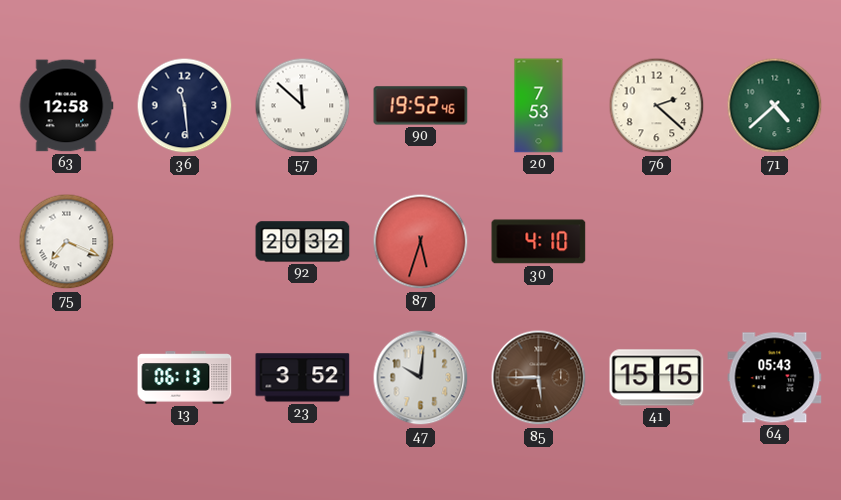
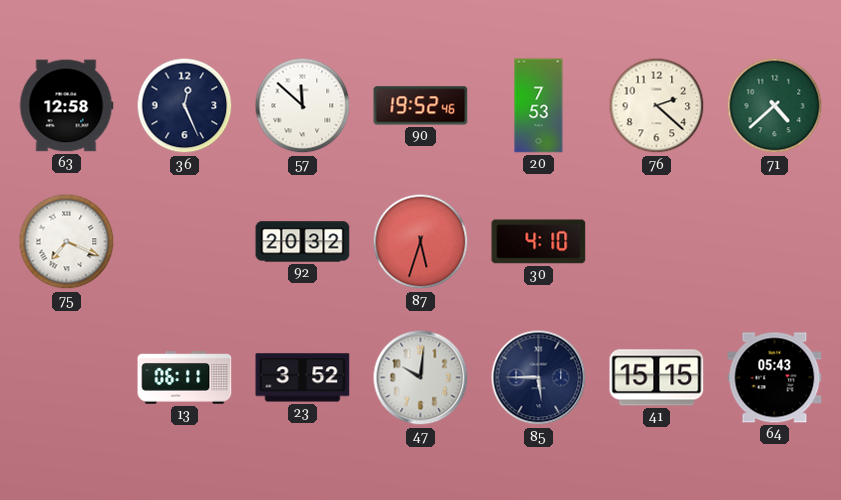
36: 11:29 -> 12:26
13: 06:13 -> 06:11
85 dial: brown -> navy
